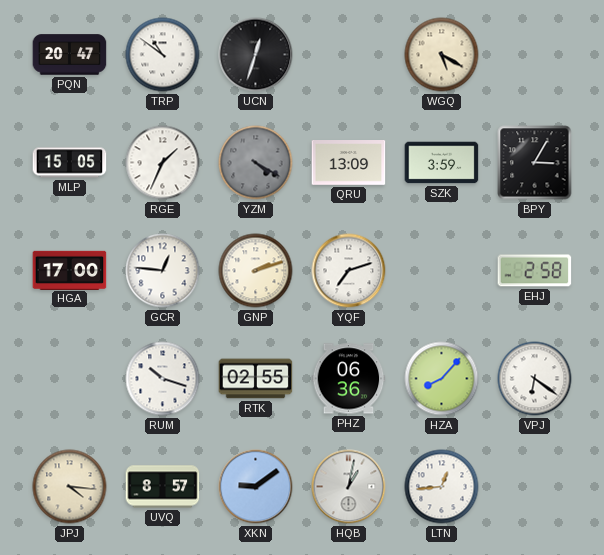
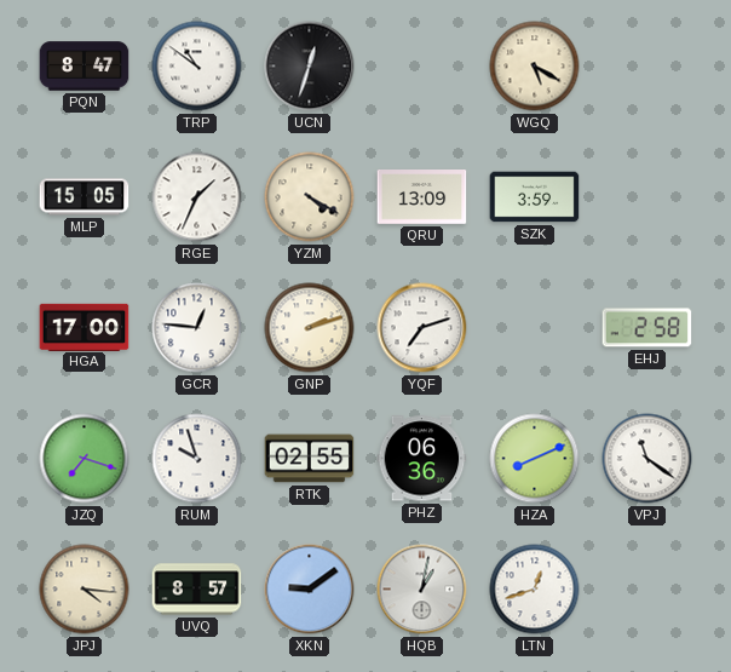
PQN: 20:47 -> 8:47
YZM dial: grey -> cream
BPY: 3:05 -> none
JZQ: none -> 7:18
RUM: 10:18 -> 9:57
HZA: 8:07 -> 8:11
VPJ: 6:21 -> 11:21
LTN: 12:44 -> 12:42
